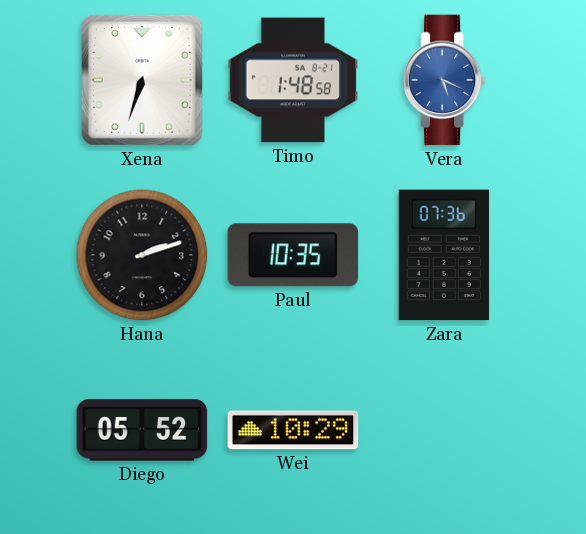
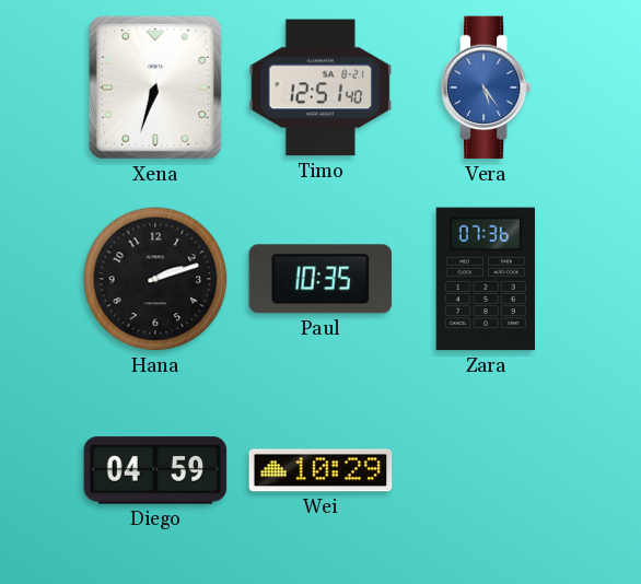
Timo: 1:48 -> 12:51
Vera: 5:19 -> 5:24
Diego: 05:52 -> 04:59
